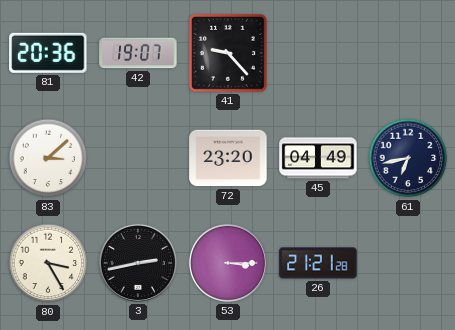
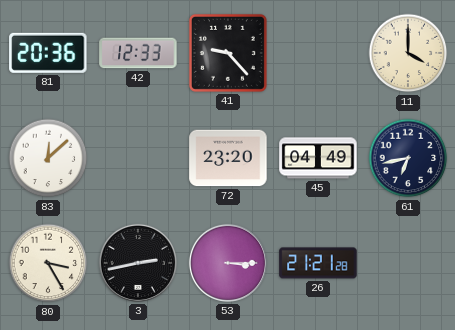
42: 19:07 -> 12:33
11: none -> 4:00
83: 3:08 -> 12:08
